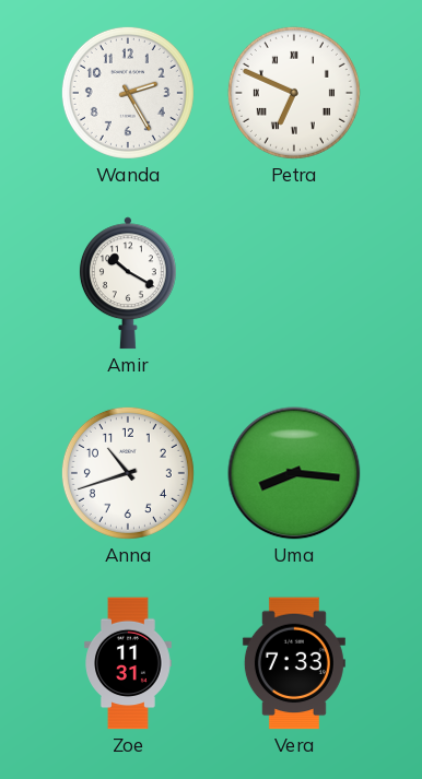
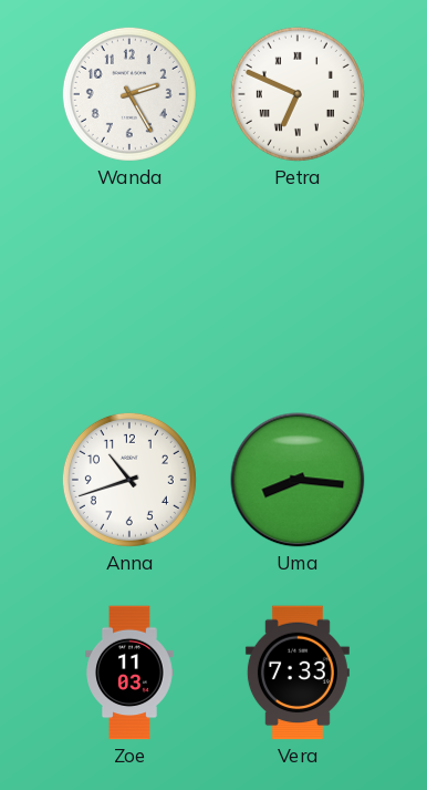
Amir: 10:20 -> none
Zoe: 11:31 -> 11:03
